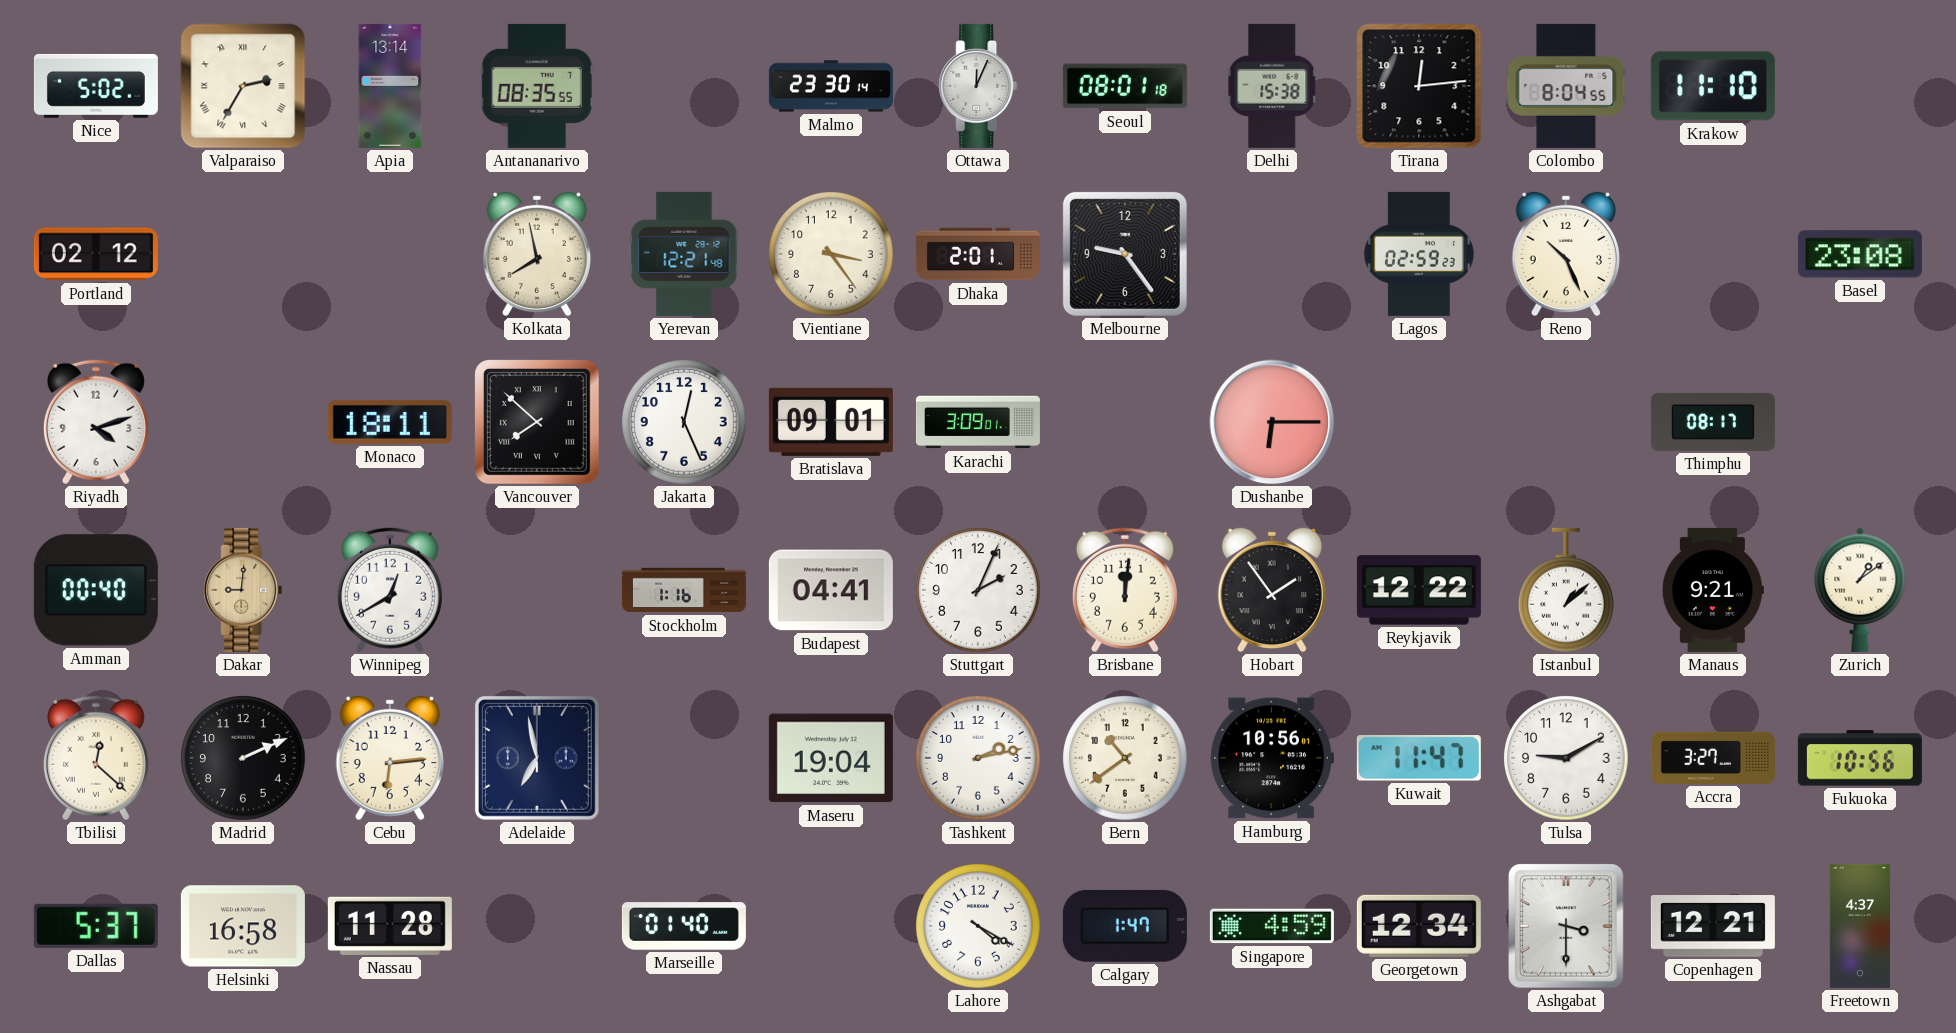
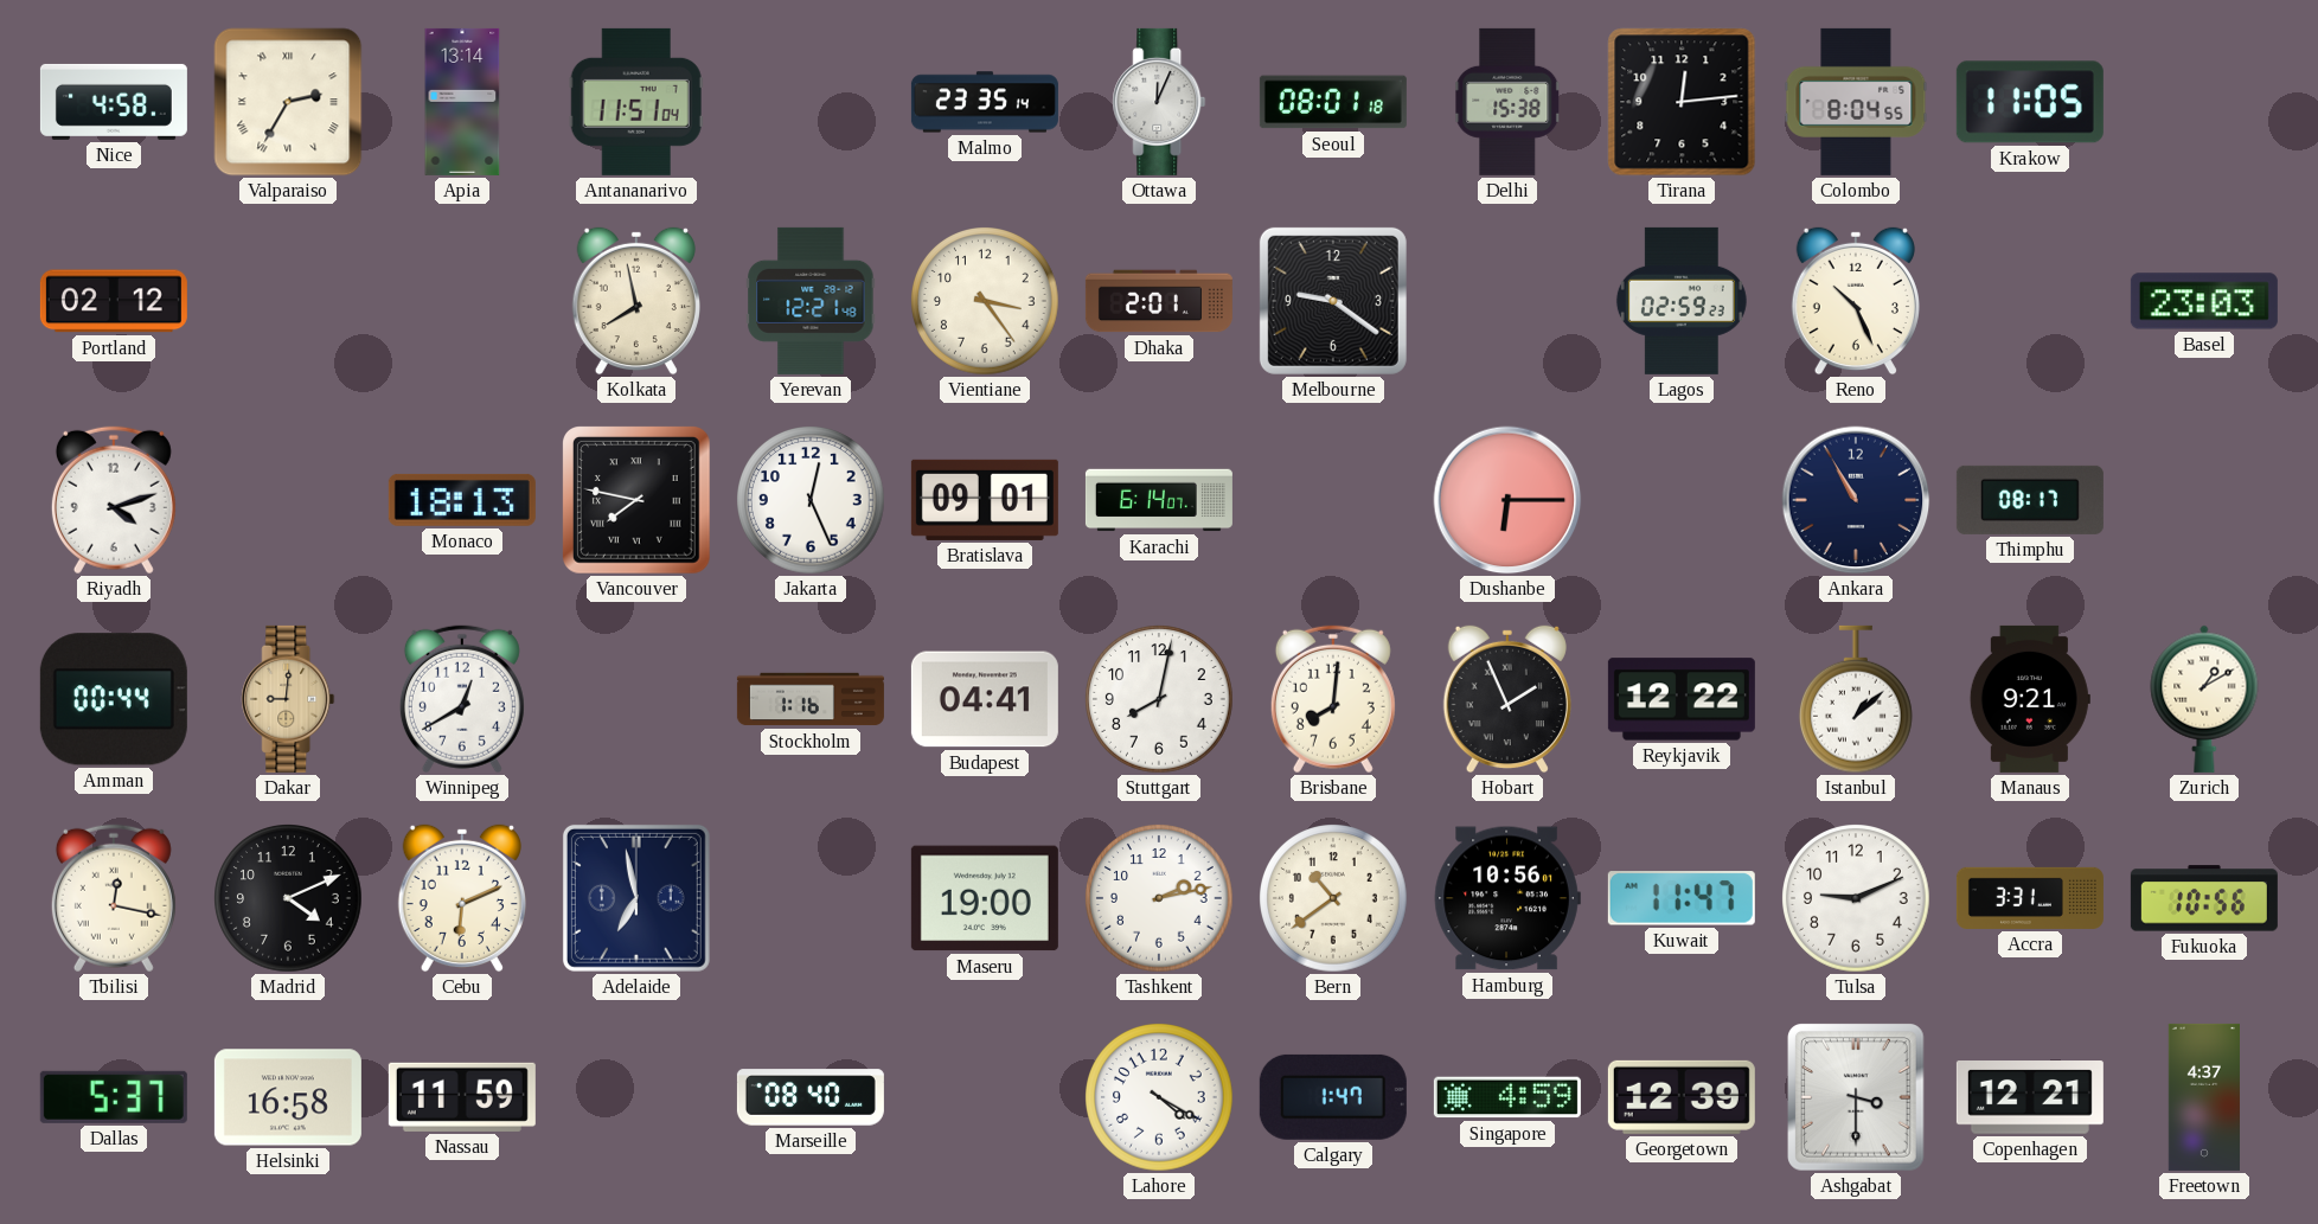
Nice: 5:02 -> 4:58
Antananarivo: 08:35 -> 11:51
Malmo: 23:30 -> 23:35
Krakow: 11:10 -> 11:05
Melbourne: 9:24 -> 9:21
Basel: 23:08 -> 23:03
Monaco: 18:11 -> 18:13
Vancouver: 7:52 -> 7:47
Karachi: 3:09 -> 6:14
Ankara: none -> 10:55
Amman: 00:40 -> 00:44
Stuttgart: 2:04 -> 8:02
Brisbane: 12:01 -> 8:01
Hobart: 1:54 -> 1:56
Zurich: 1:09 -> 1:10
Tbilisi: 12:22 -> 12:17
Madrid: 2:11 -> 4:11
Cebu: 6:14 -> 6:11
Maseru: 19:04 -> 19:00
Tulsa: 9:10 -> 9:11
Accra: 3:27 -> 3:31
Nassau: 11:28 -> 11:59
Marseille: 01:40 -> 08:40
Georgetown: 12:34 -> 12:39
